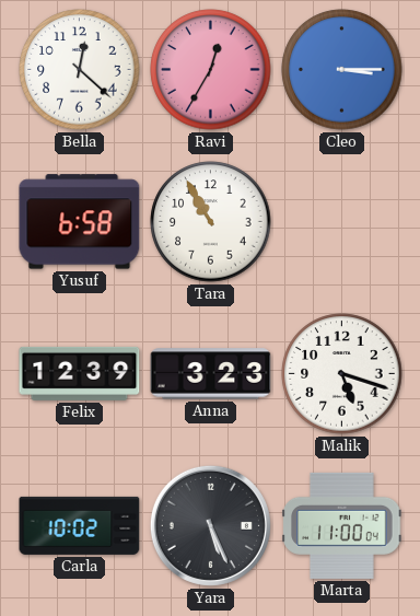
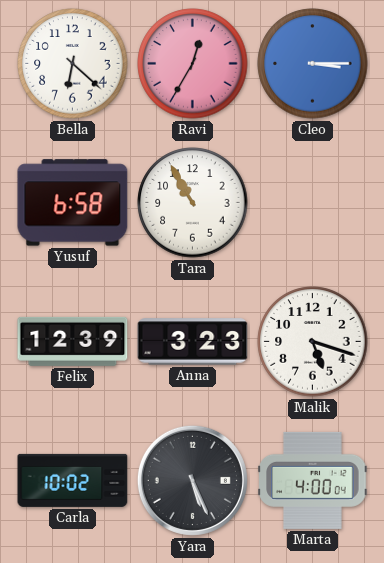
Bella: 12:22 -> 6:22
Marta: 11:00 -> 4:00
